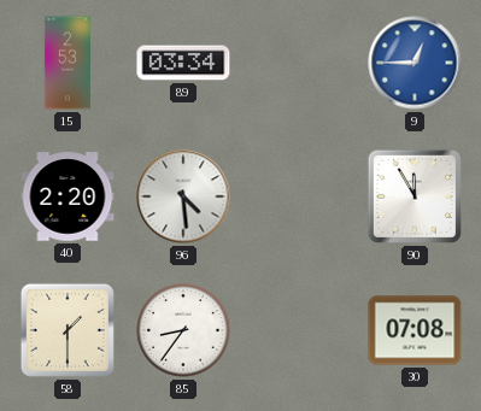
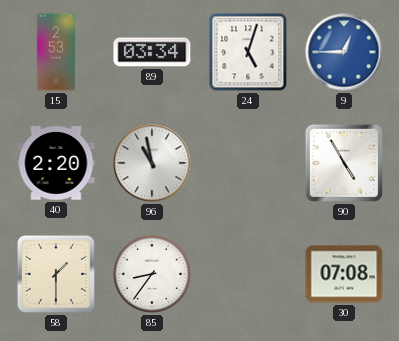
24: none -> 5:03
96: 4:29 -> 10:58
90: 11:55 -> 4:55
